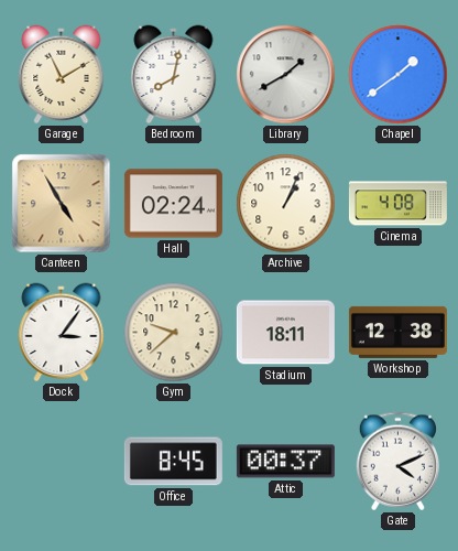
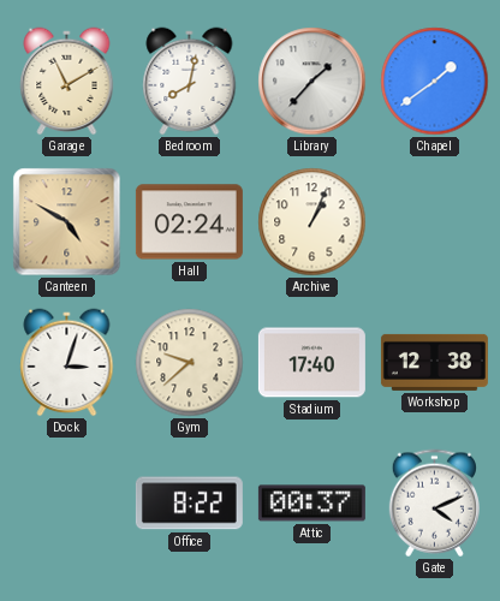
Library: 1:40 -> 1:37
Canteen: 4:55 -> 4:50
Cinema: 4:08 -> none
Dock: 3:06 -> 3:03
Stadium: 18:11 -> 17:40
Office: 8:45 -> 8:22
